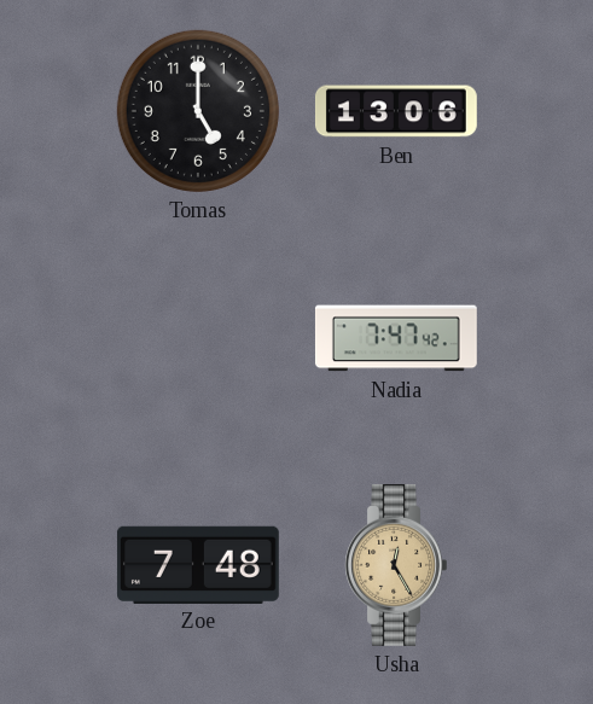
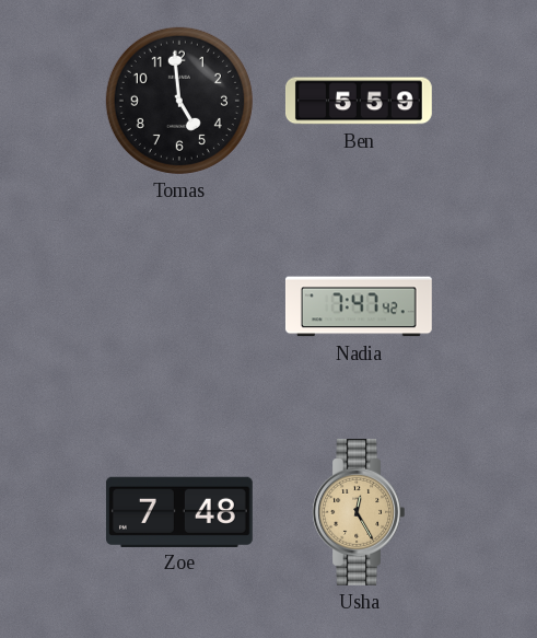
Tomas: 5:00 -> 4:59
Ben: 13:06 -> 5:59
